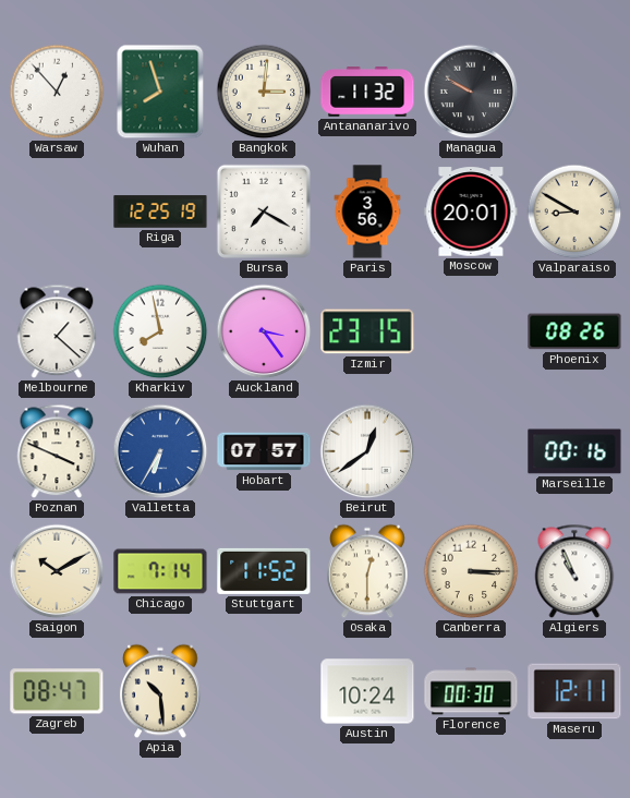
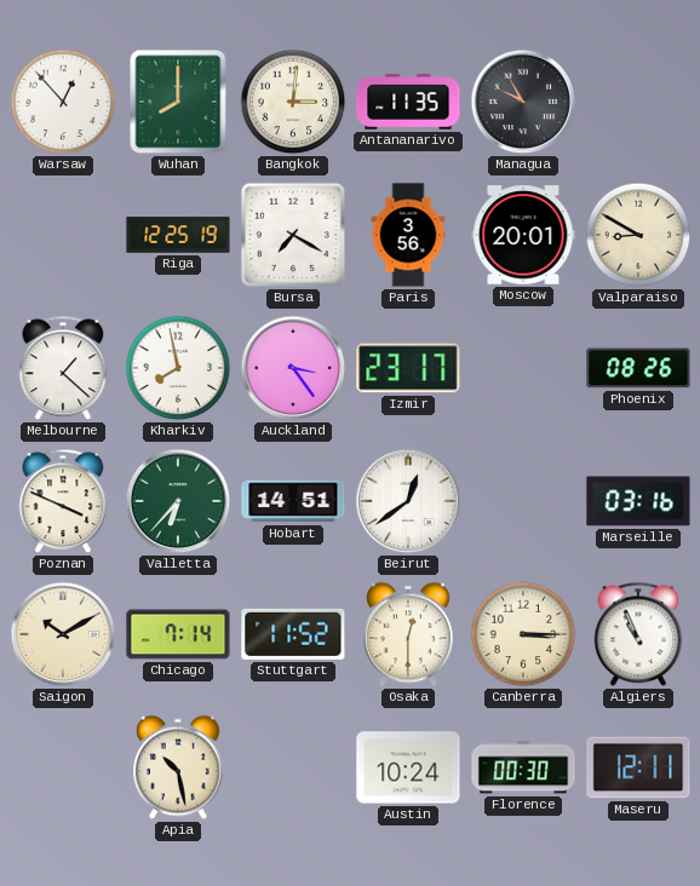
Wuhan: 7:57 -> 8:00
Antananarivo: 11:32 -> 11:35
Managua: 9:50 -> 9:55
Izmir: 23:15 -> 23:17
Valletta: 6:35 -> 6:37
Valletta dial: blue -> green
Hobart: 07:57 -> 14:51
Marseille: 00:16 -> 03:16
Zagreb: 08:47 -> none
Apia: 10:29 -> 10:28
